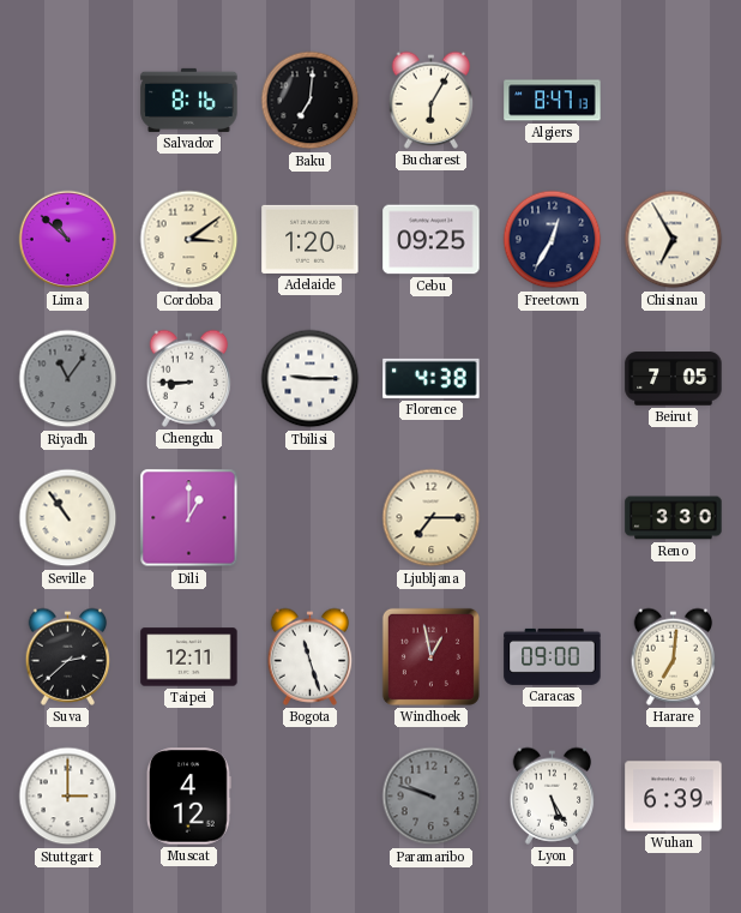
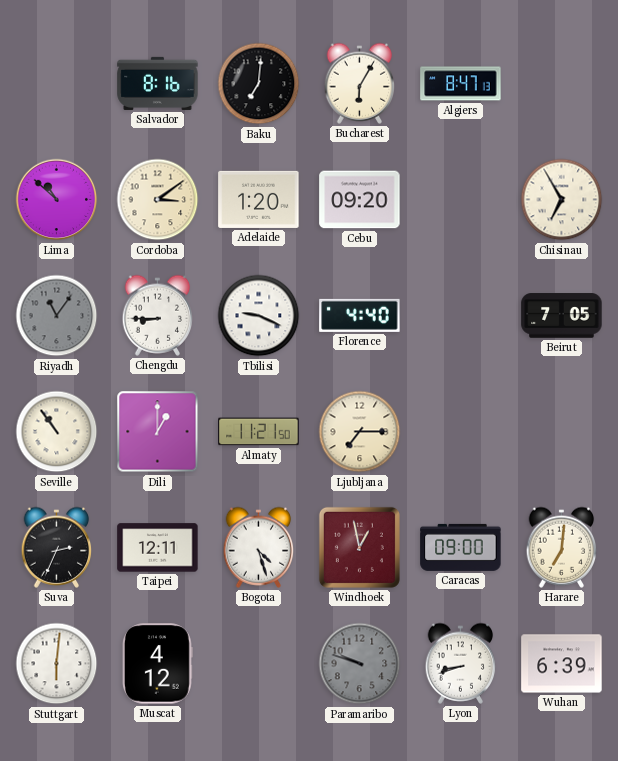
Cebu: 09:25 -> 09:20
Freetown: 12:35 -> none
Tbilisi: 9:15 -> 9:19
Florence: 4:38 -> 4:40
Almaty: none -> 11:21
Reno: 3:30 -> none
Suva: 2:38 -> 2:34
Bogota: 11:27 -> 4:27
Stuttgart: 3:00 -> 6:01
Lyon: 5:25 -> 8:42
